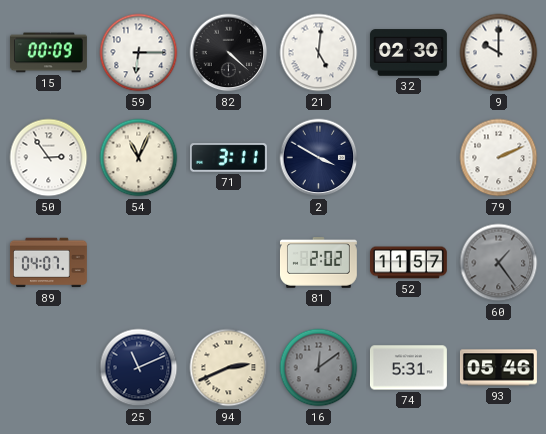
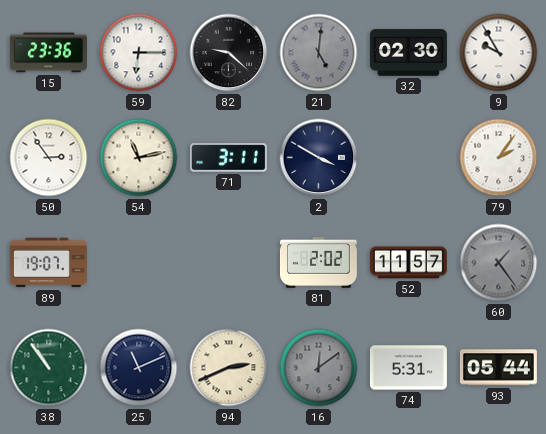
15: 00:09 -> 23:36
82: 4:22 -> 9:22
21 dial: white -> grey
9: 10:00 -> 9:55
54: 11:04 -> 11:13
79: 2:11 -> 2:06
89: 04:07 -> 19:07
38: none -> 10:54
93: 05:46 -> 05:44
